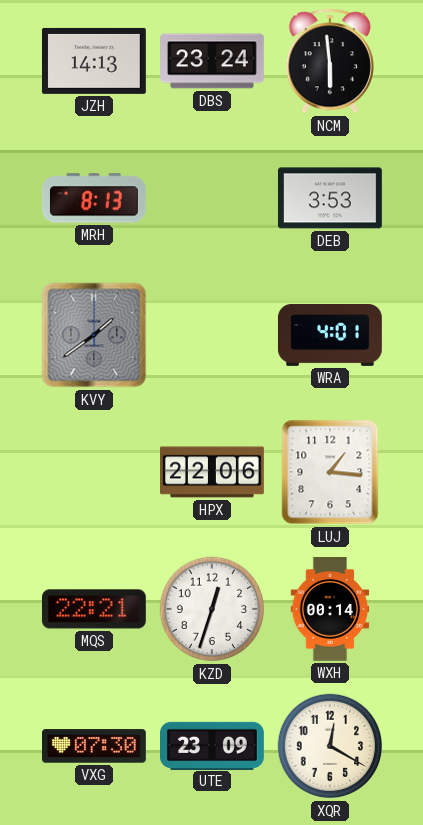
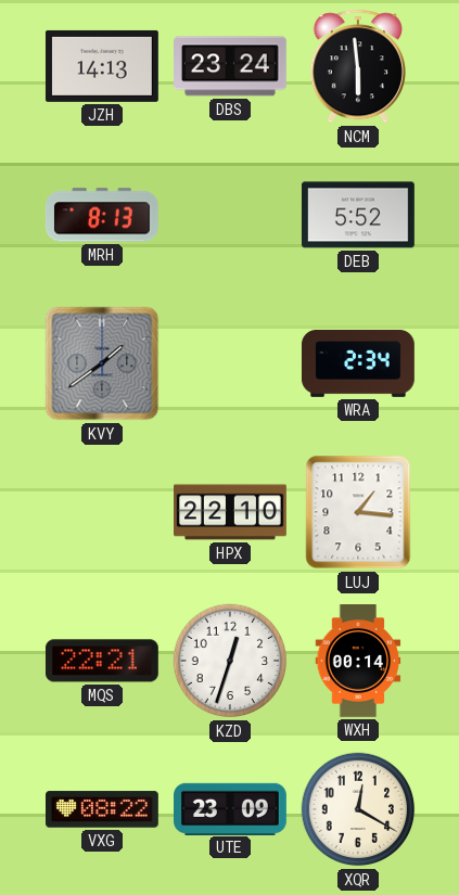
DEB: 3:53 -> 5:52
WRA: 4:01 -> 2:34
HPX: 22:06 -> 22:10
VXG: 07:30 -> 08:22
